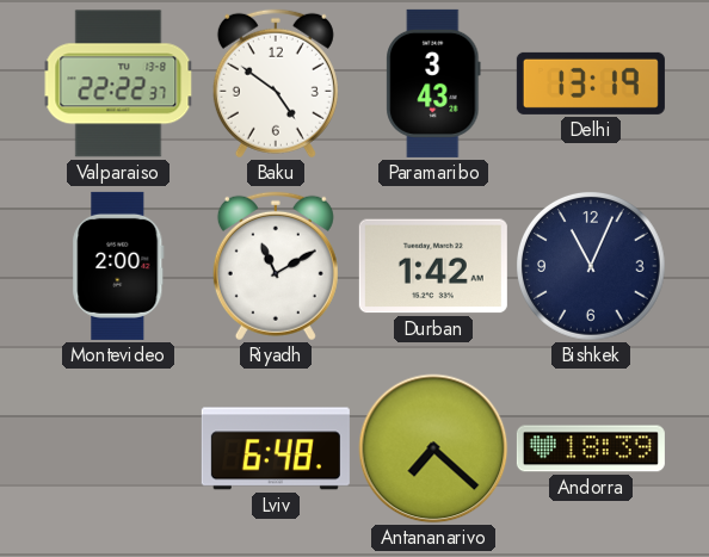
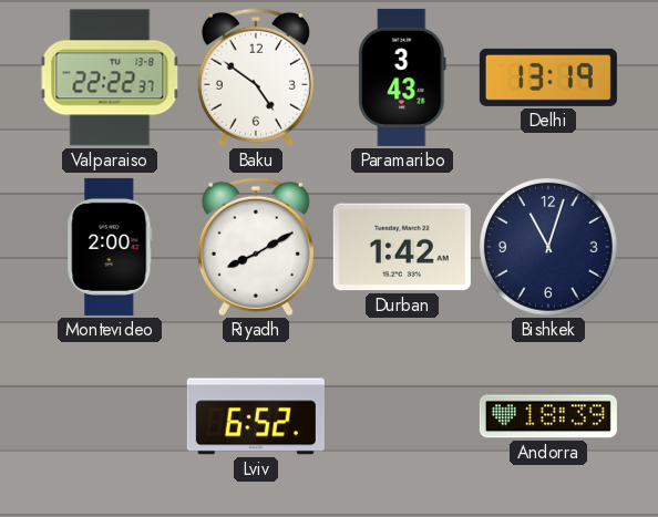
Riyadh: 11:10 -> 8:10
Bishkek: 11:04 -> 11:03
Lviv: 6:48 -> 6:52
Antananarivo: 7:22 -> none
